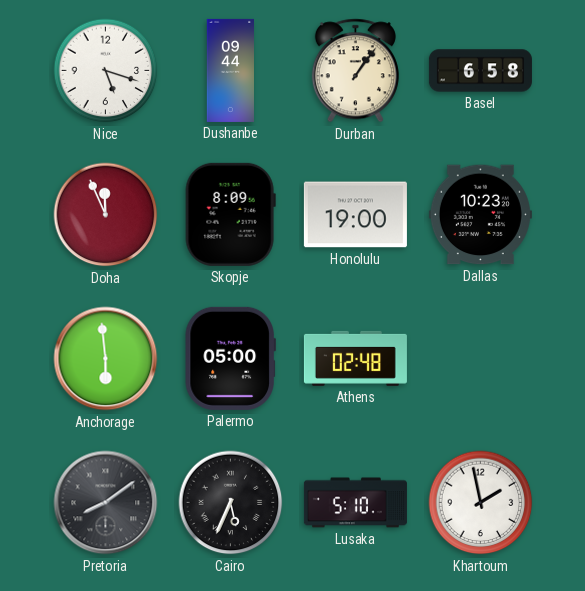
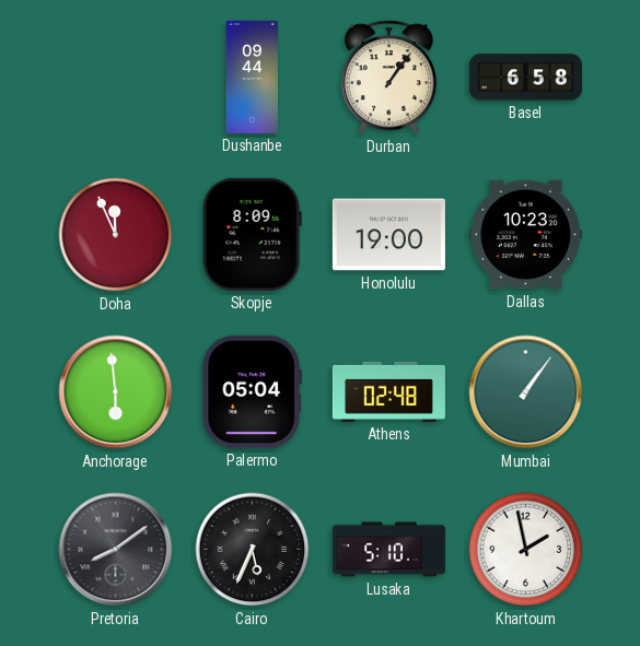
Nice: 5:18 -> none
Palermo: 05:00 -> 05:04
Mumbai: none -> 1:06
